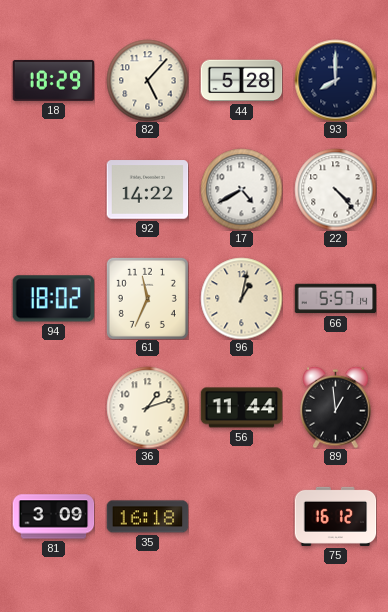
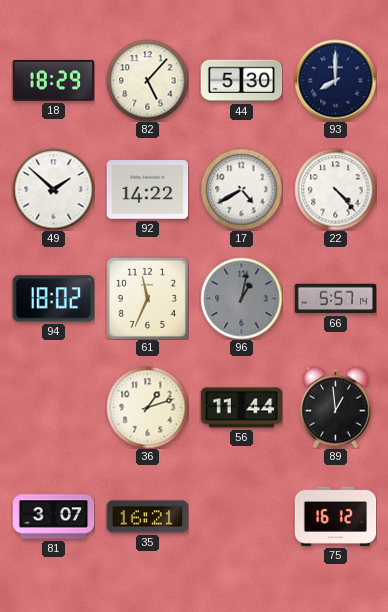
44: 5:28 -> 5:30
49: none -> 1:52
96 dial: cream -> grey
81: 3:09 -> 3:07
35: 16:18 -> 16:21
